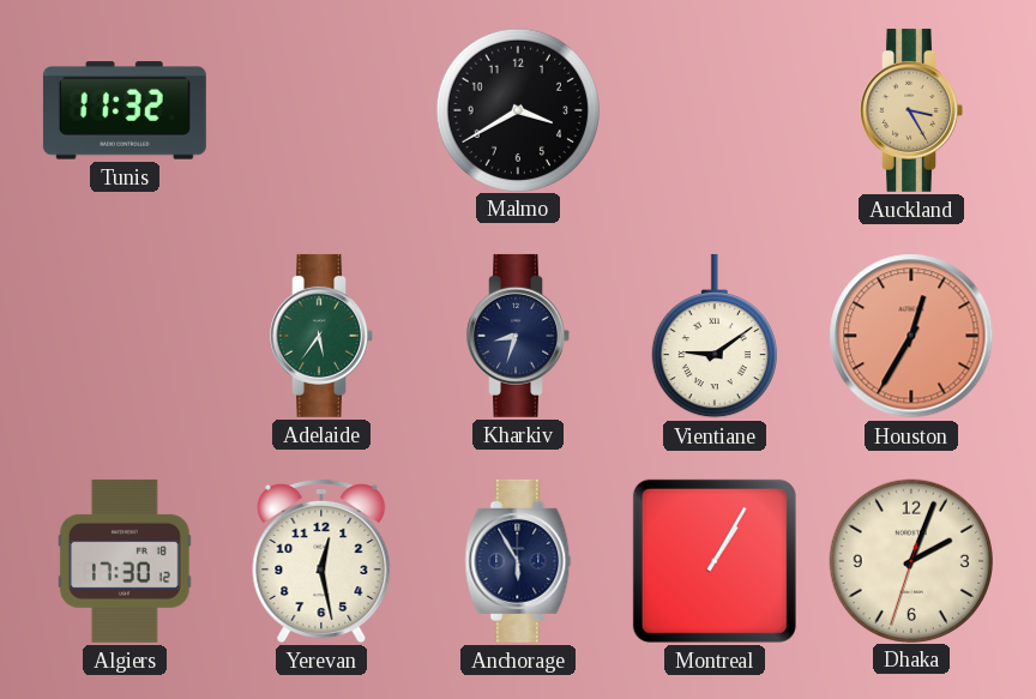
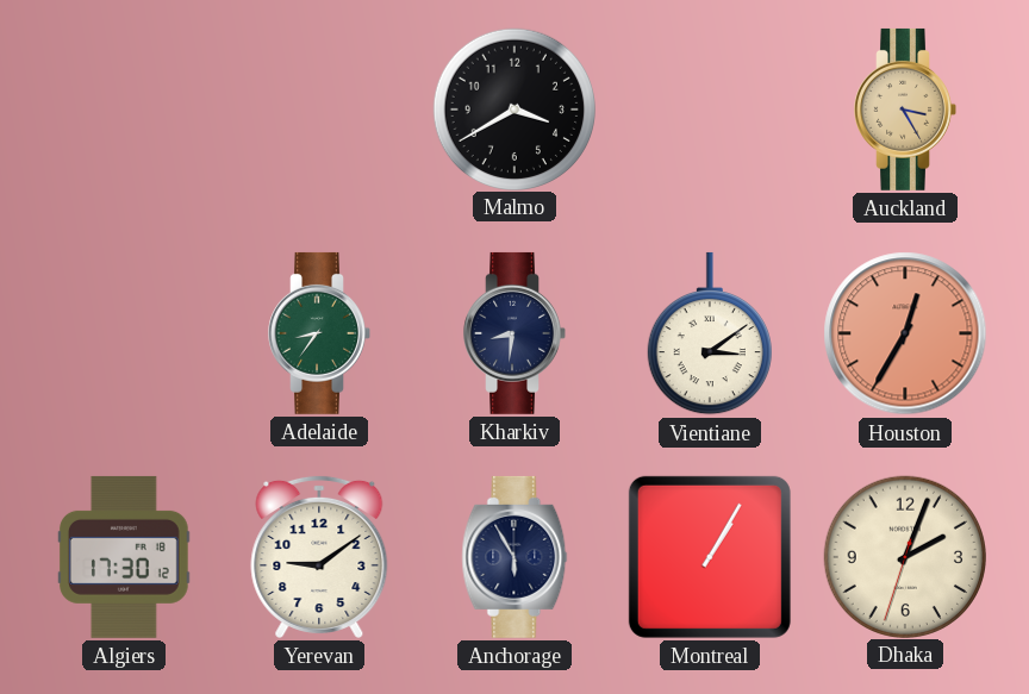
Tunis: 11:32 -> none
Adelaide: 5:36 -> 8:36
Kharkiv: 8:33 -> 8:31
Vientiane: 9:09 -> 3:09
Yerevan: 12:28 -> 9:09
